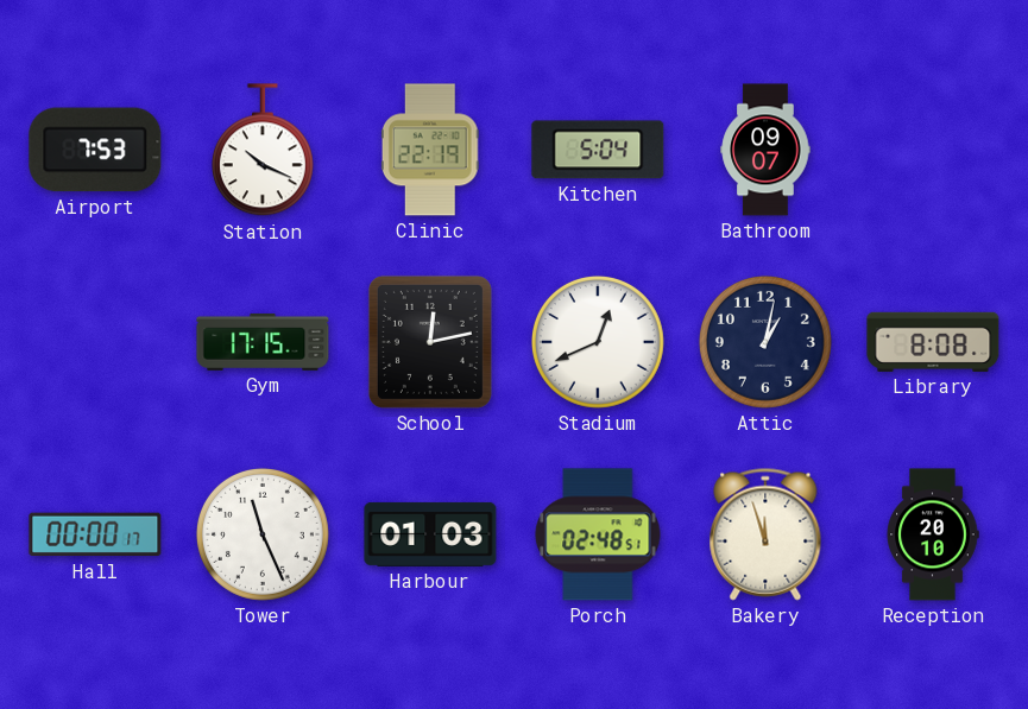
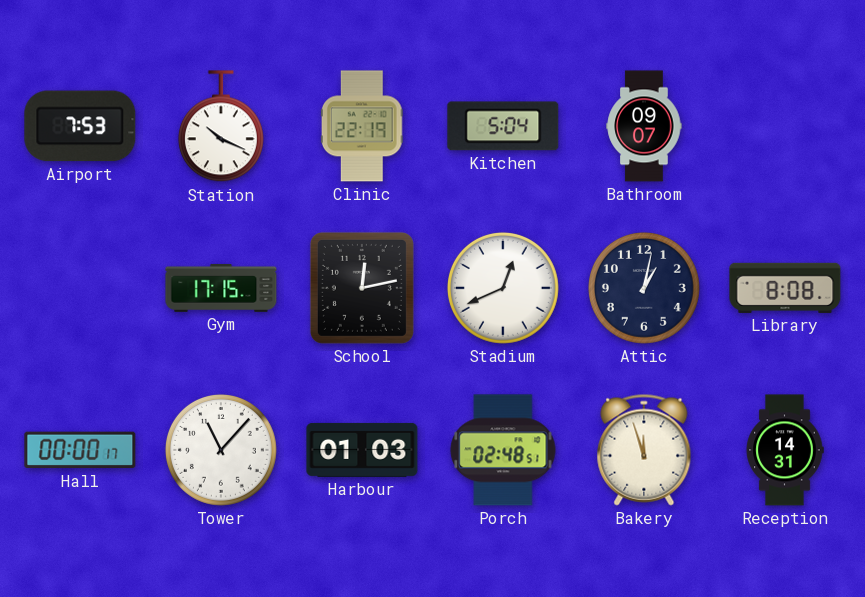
Tower: 11:26 -> 11:07
Reception: 20:10 -> 14:31
